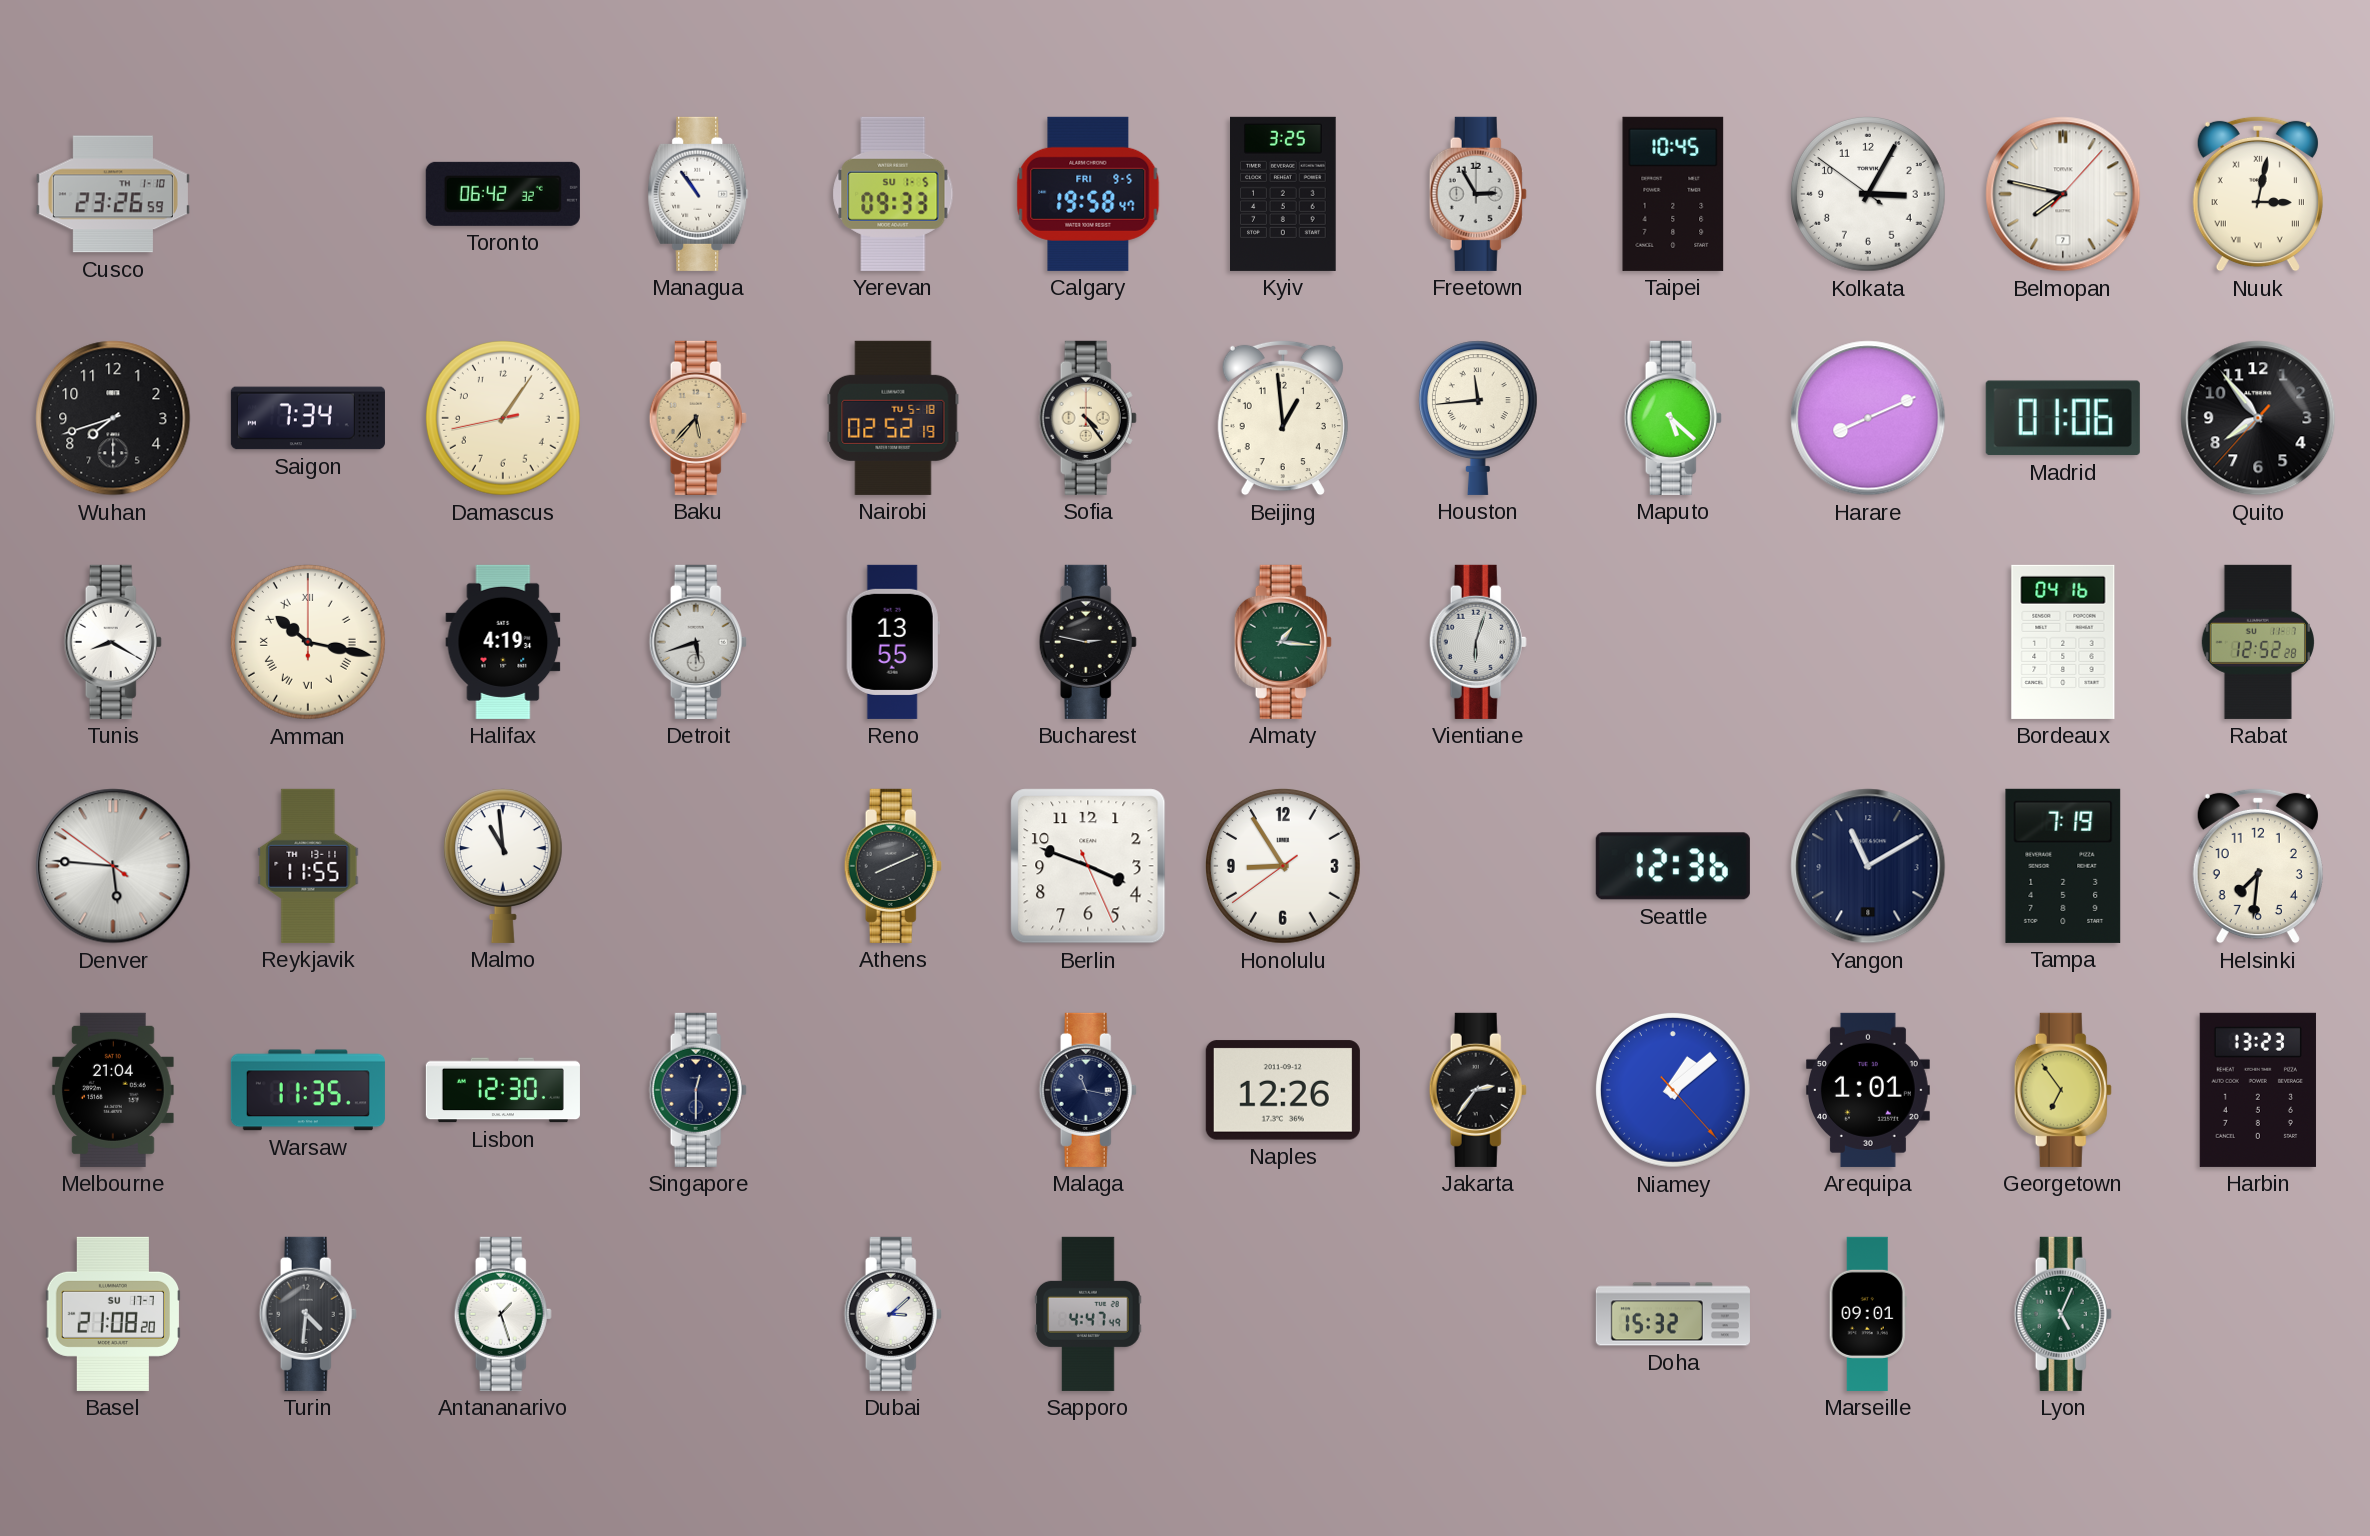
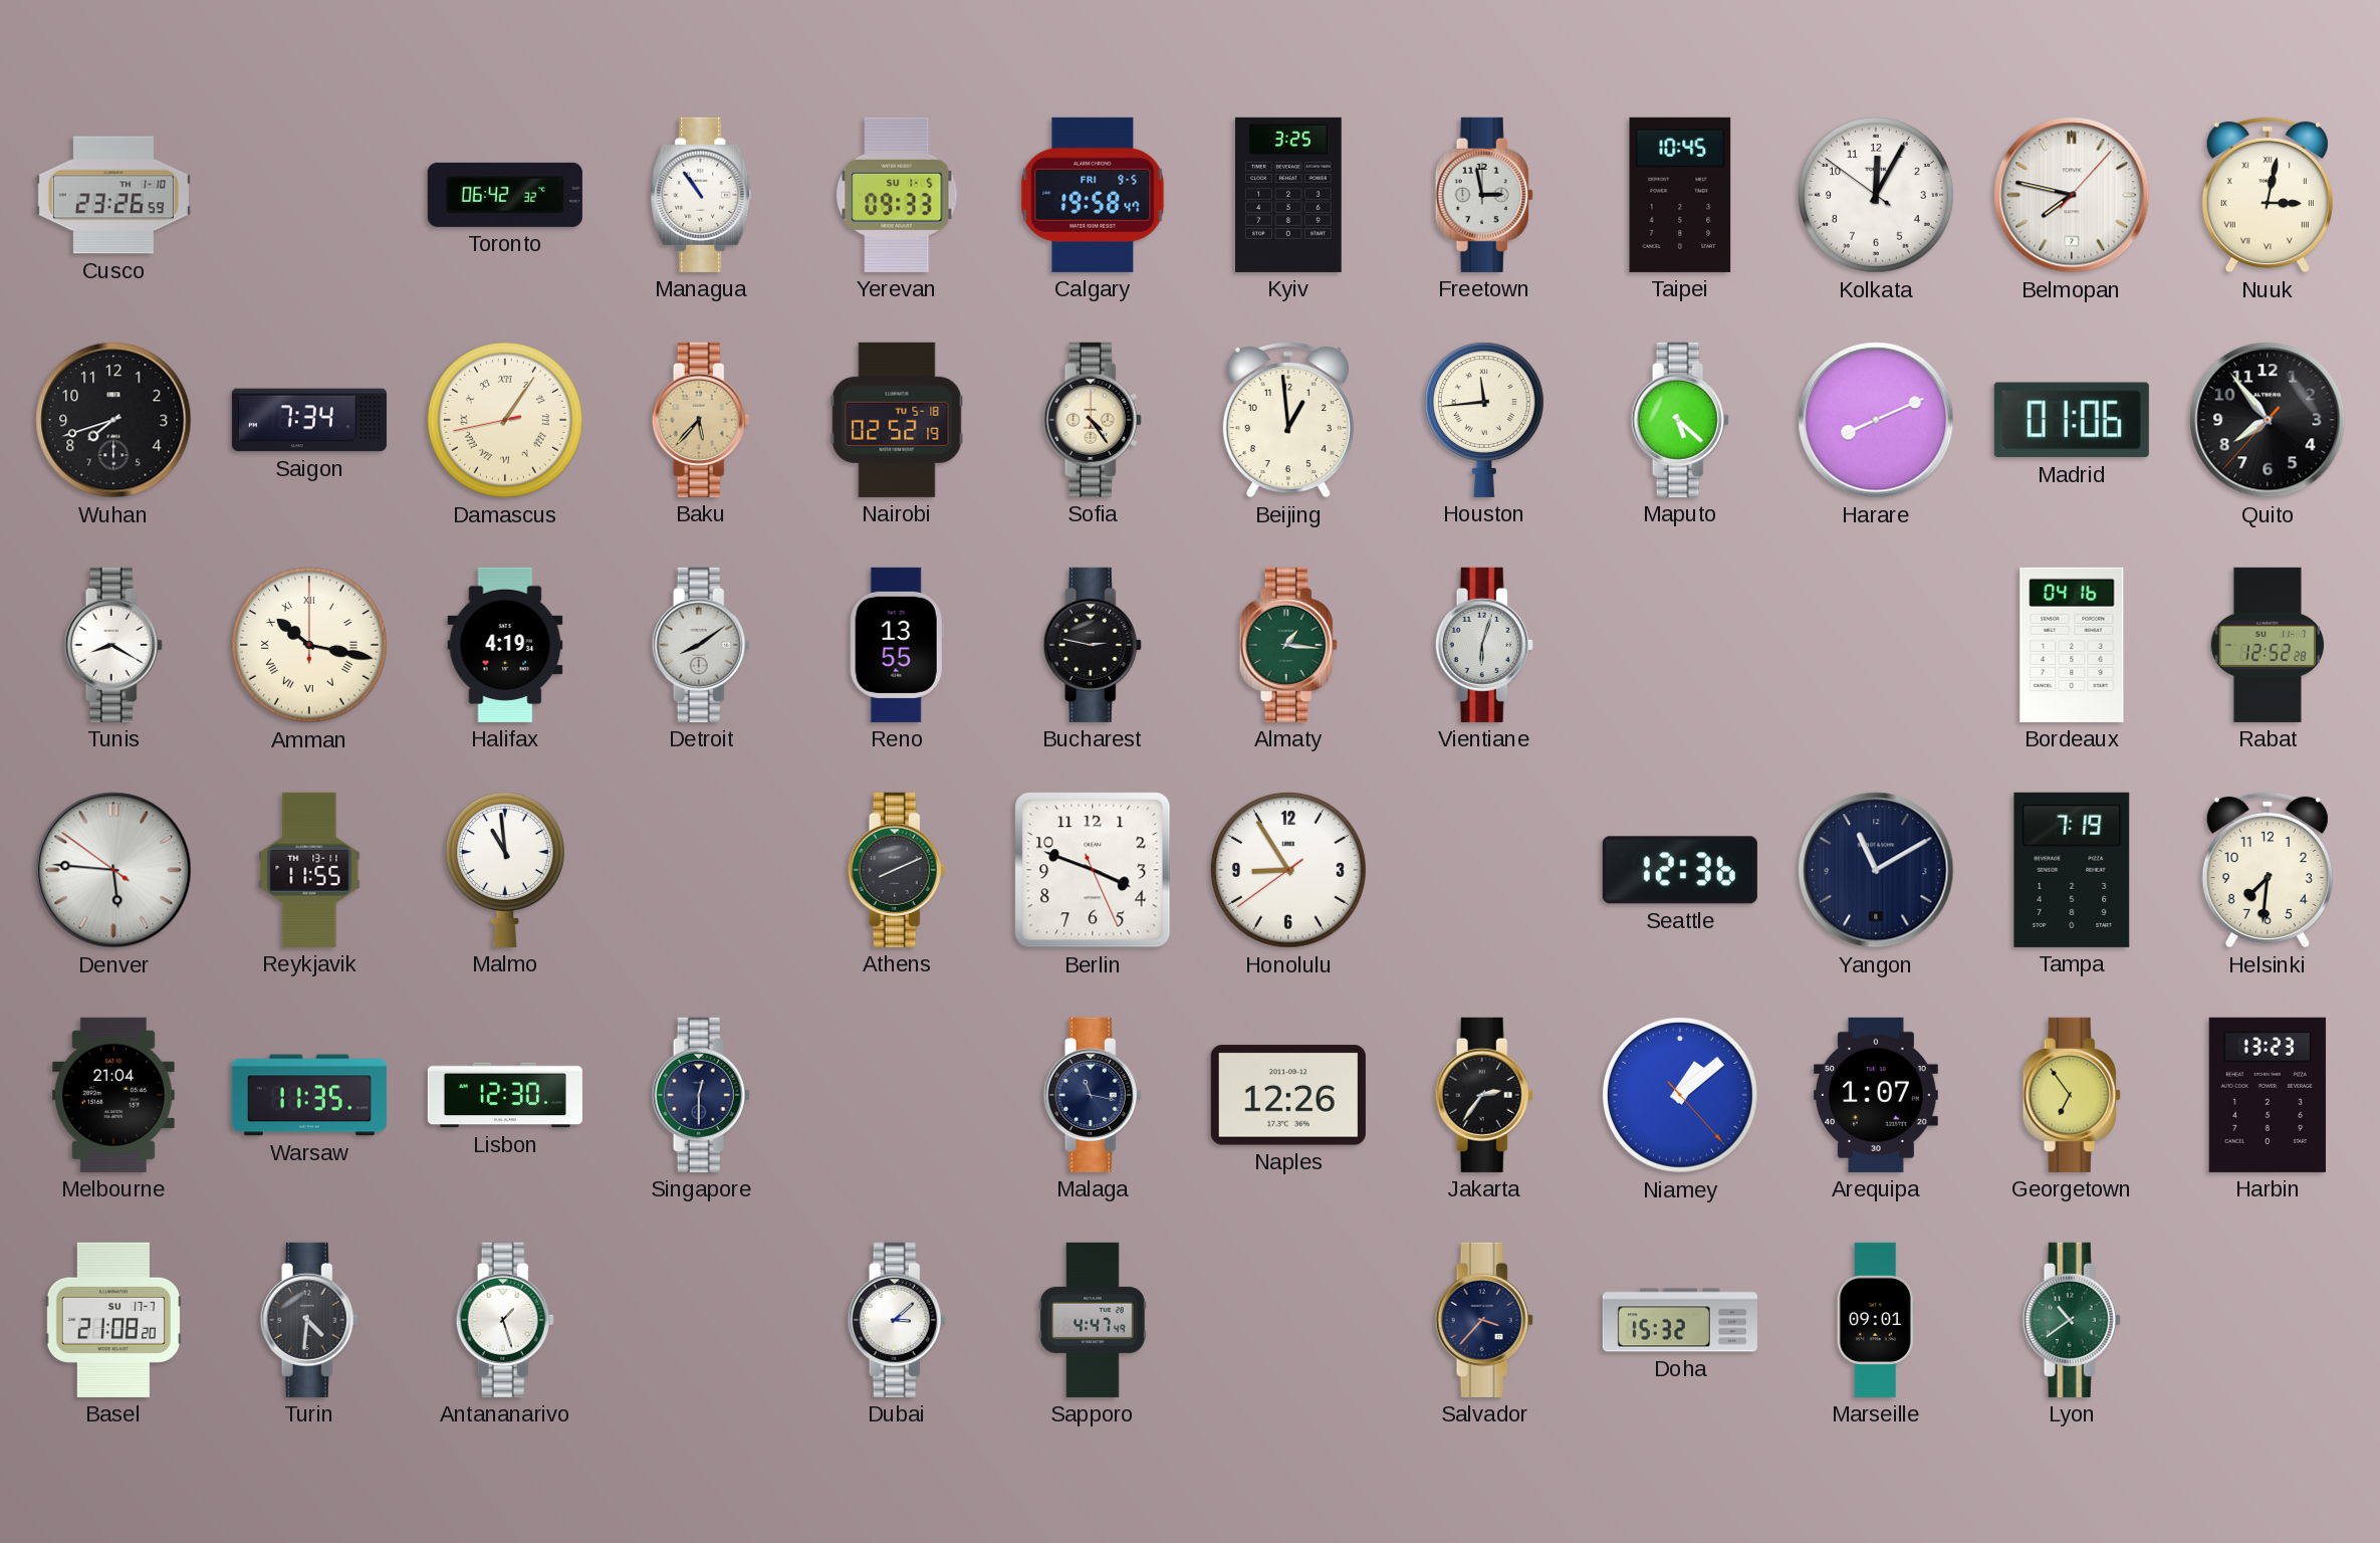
Freetown: 2:55 -> 2:58
Kolkata: 3:04 -> 12:04
Damascus numerals: Arabic -> Roman
Detroit: 5:42 -> 8:09
Arequipa: 1:01 -> 1:07
Salvador: none -> 3:37
Lyon: 5:04 -> 10:39
